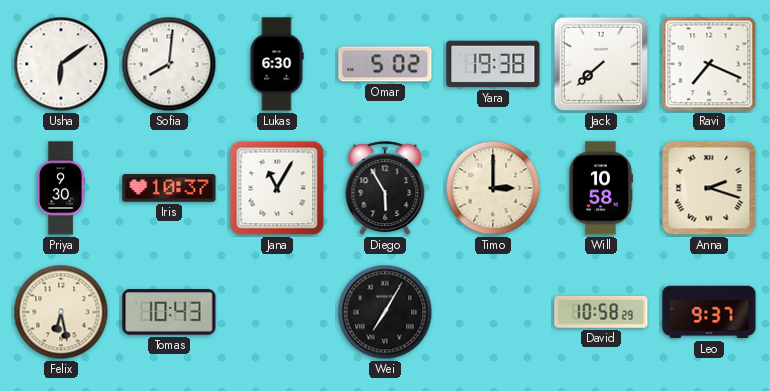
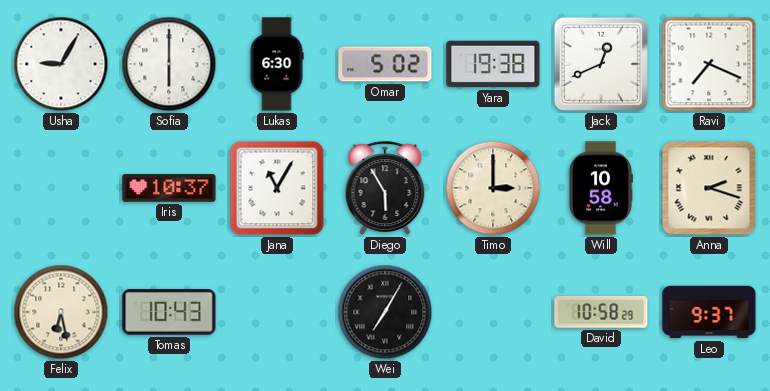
Usha: 6:09 -> 9:05
Sofia: 8:01 -> 6:00
Jack: 7:38 -> 12:41
Priya: 9:30 -> none
